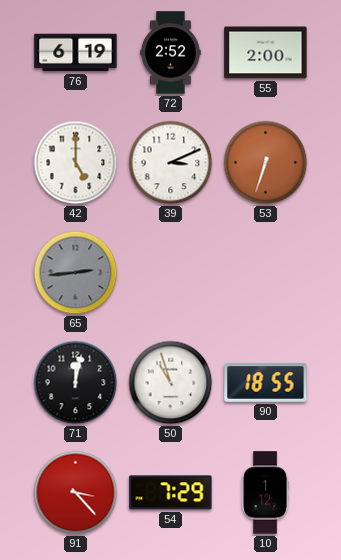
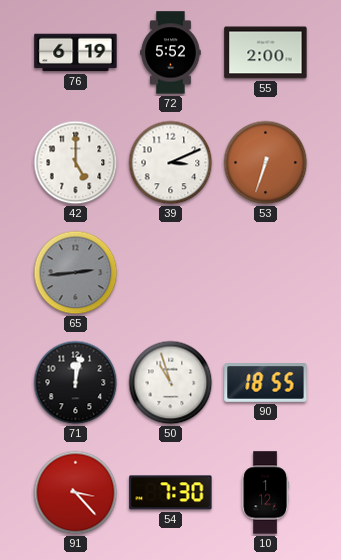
72: 2:52 -> 5:52
54: 7:29 -> 7:30
